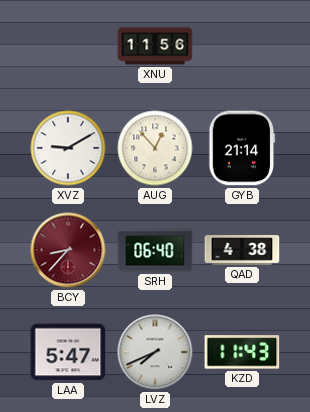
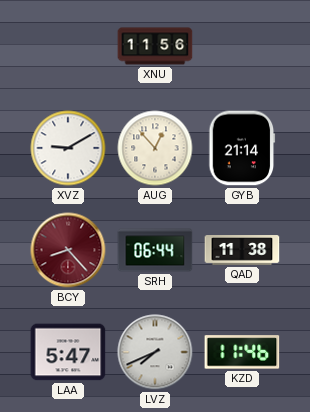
BCY: 8:37 -> 8:23
SRH: 06:40 -> 06:44
QAD: 4:38 -> 11:38
KZD: 11:43 -> 11:46
